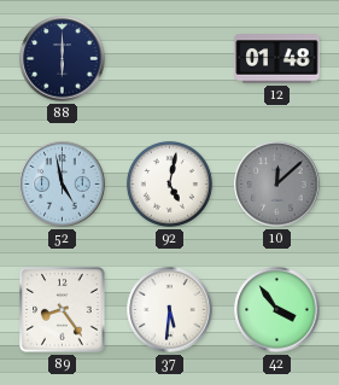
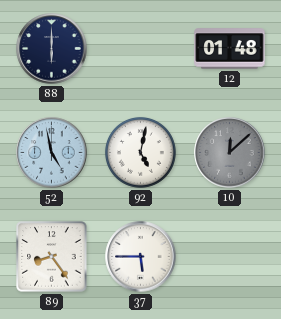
37: 5:31 -> 5:45
42: 3:54 -> none
